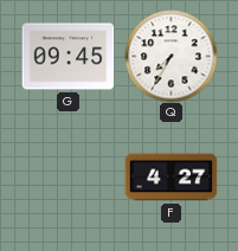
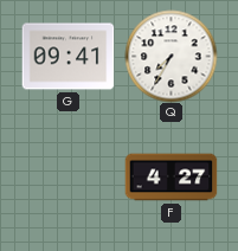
G: 09:45 -> 09:41
